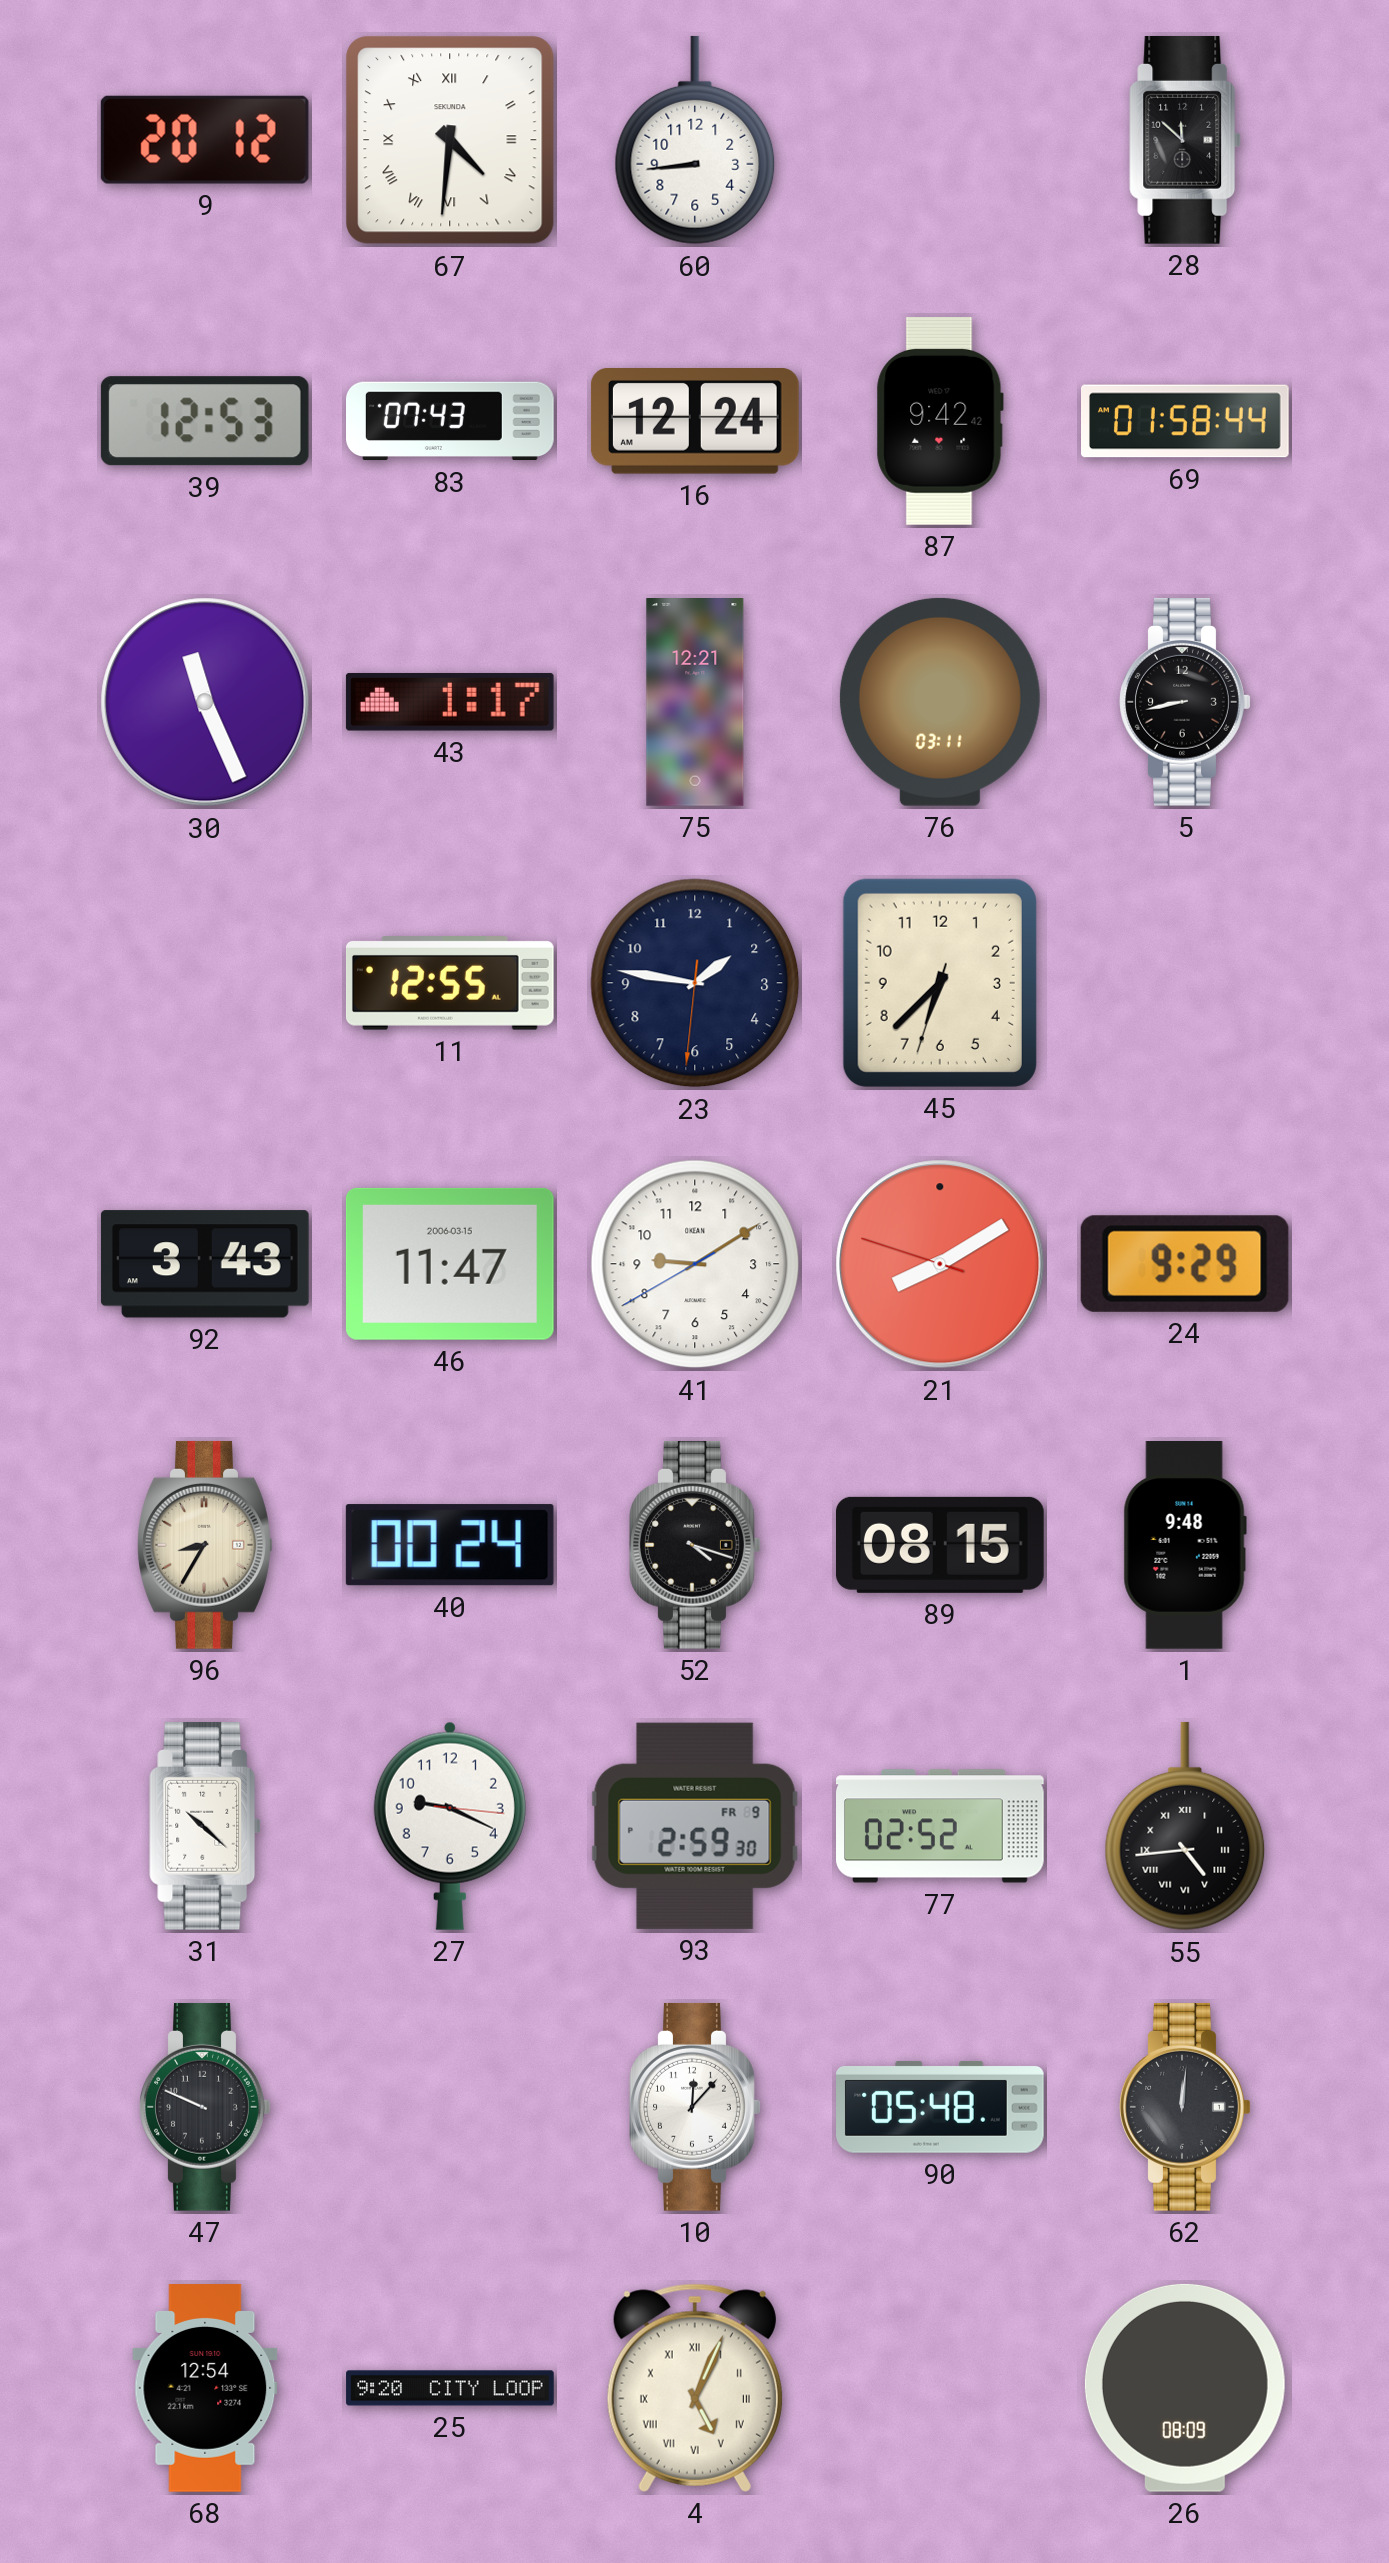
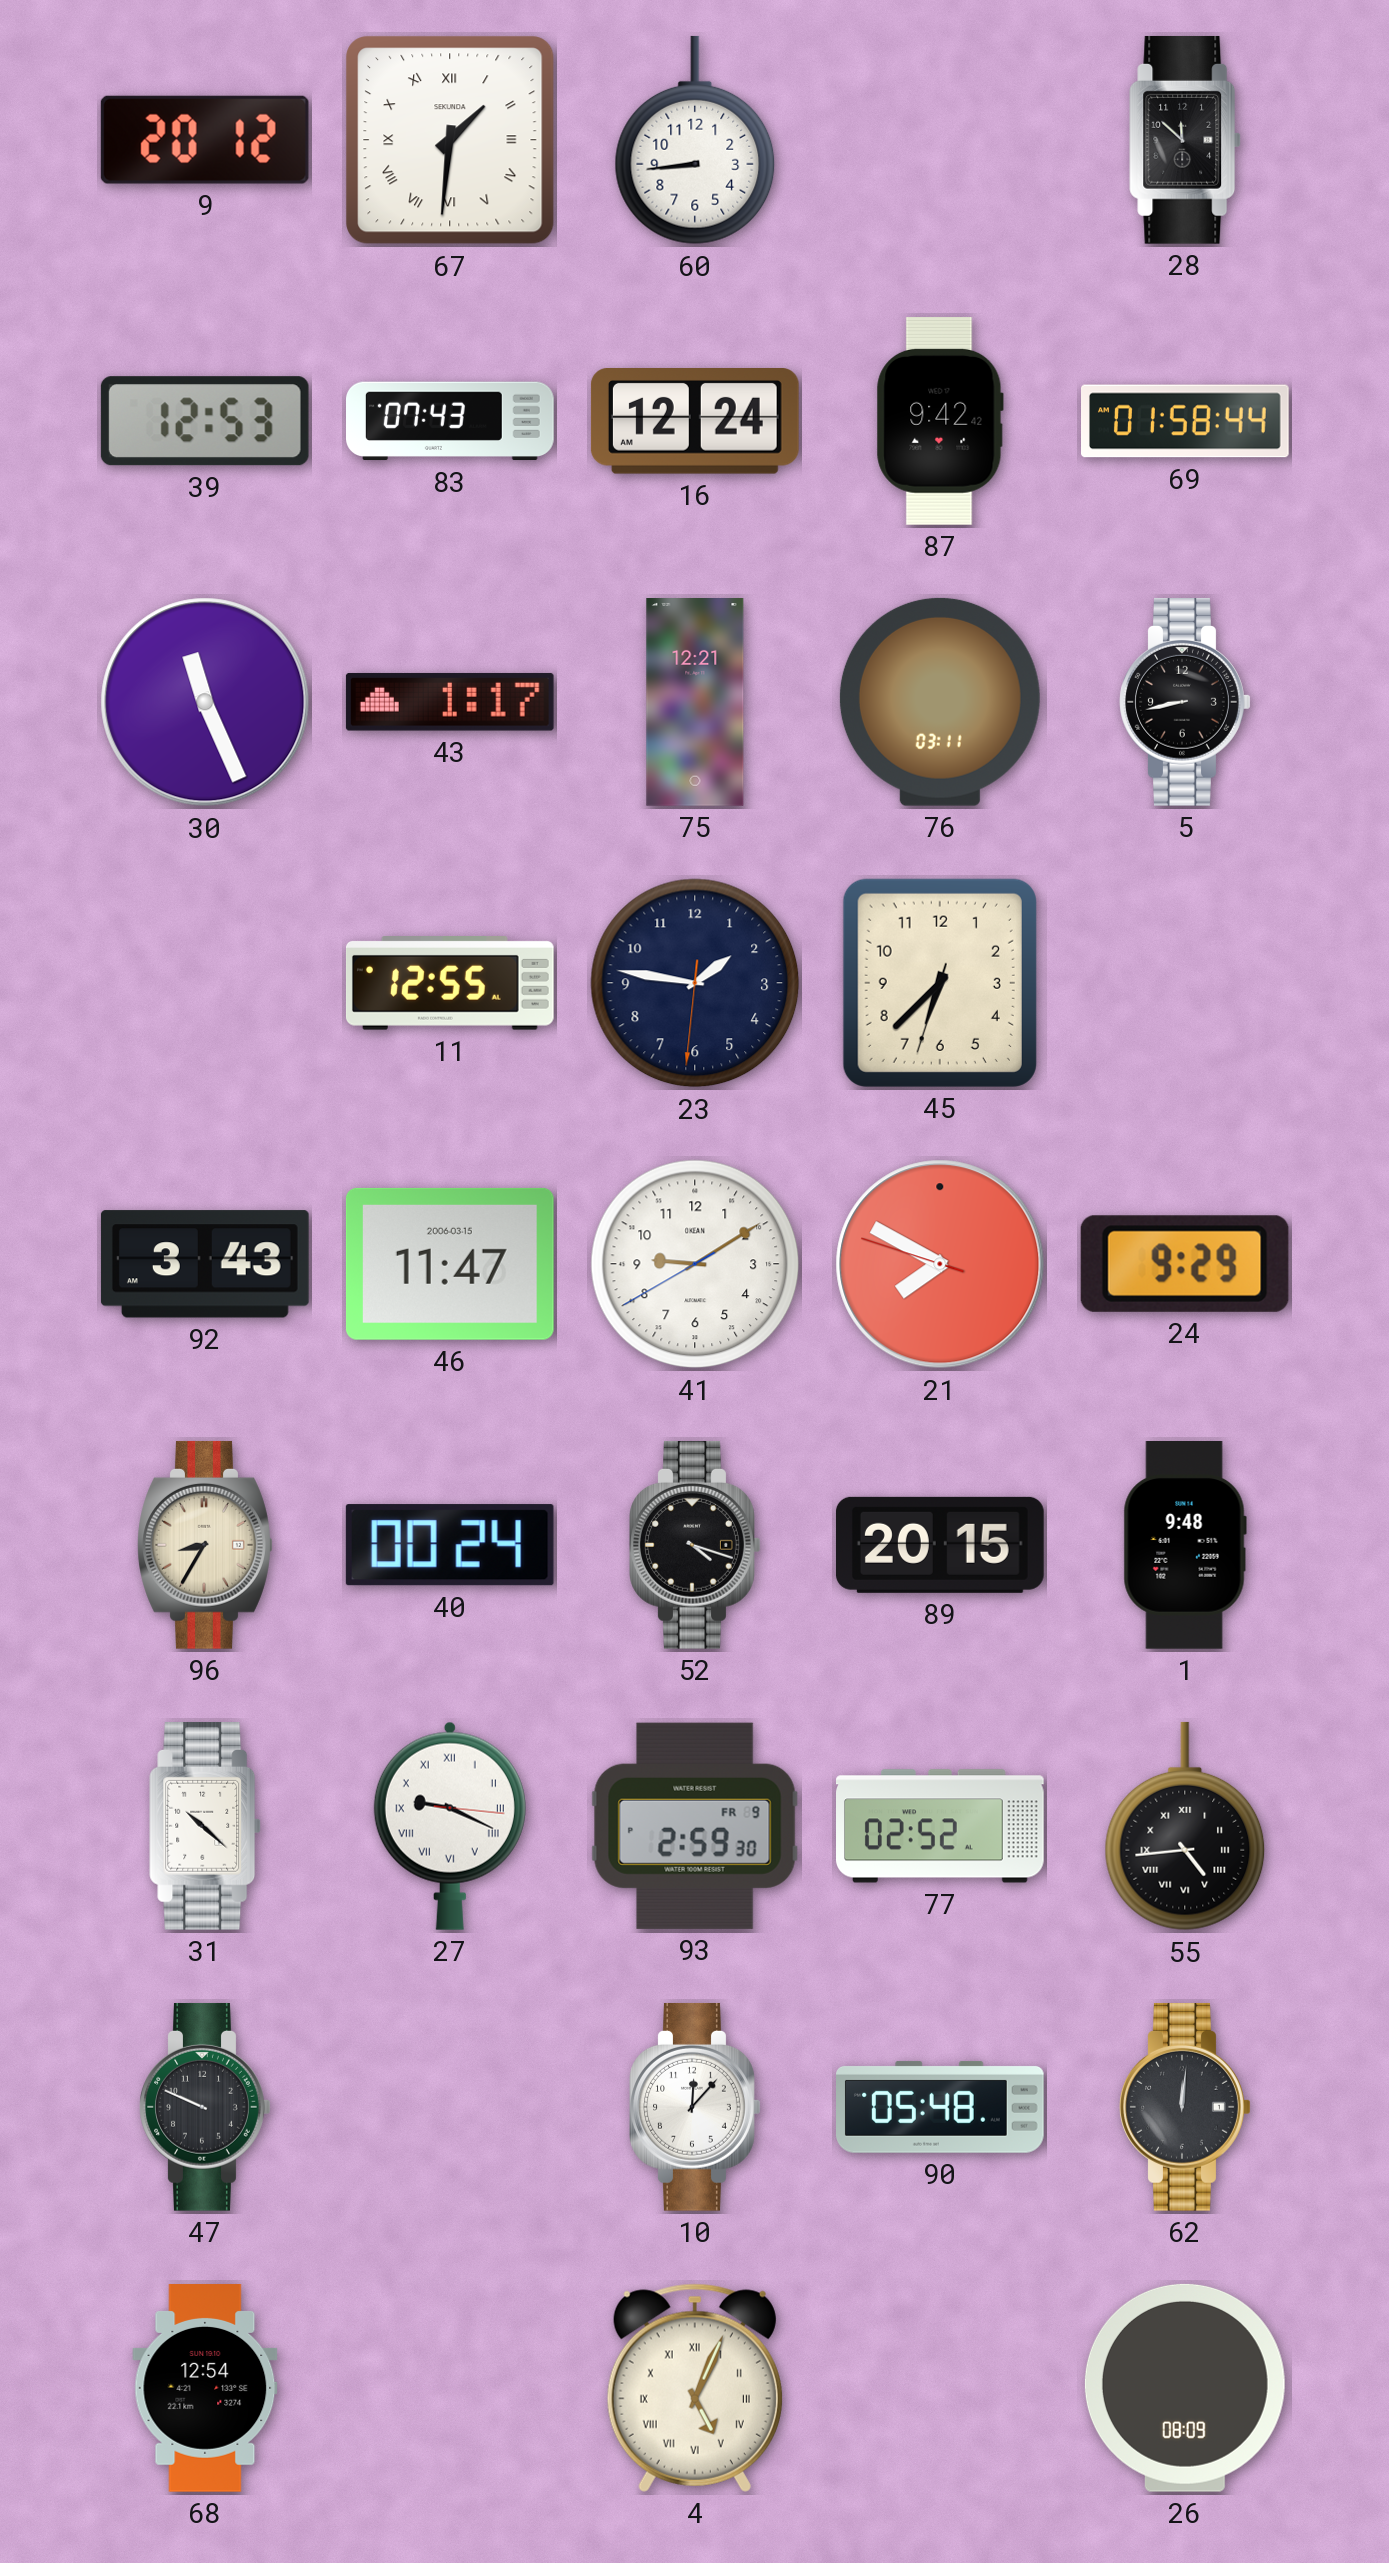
67: 4:31 -> 1:31
21: 8:09 -> 7:49
89: 08:15 -> 20:15
27 numerals: Arabic -> Roman
25: 9:20 -> none
